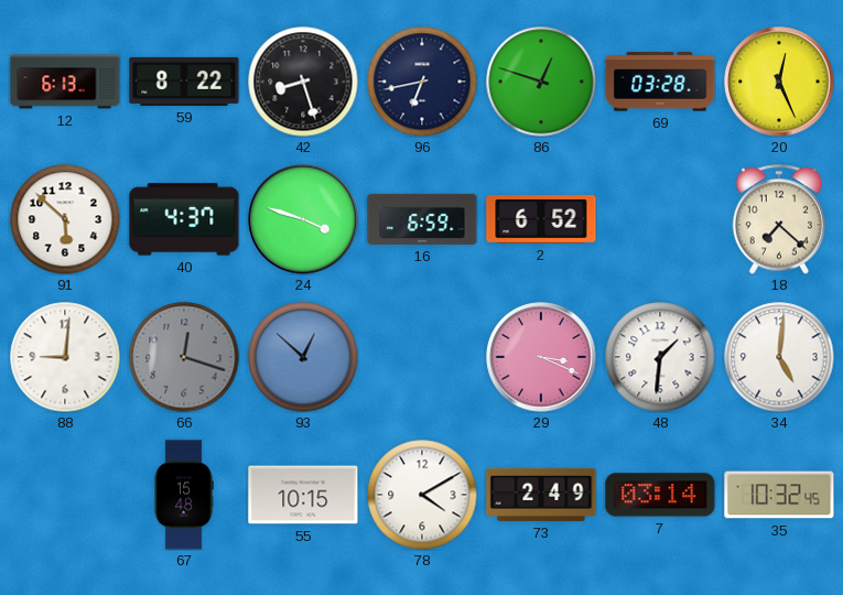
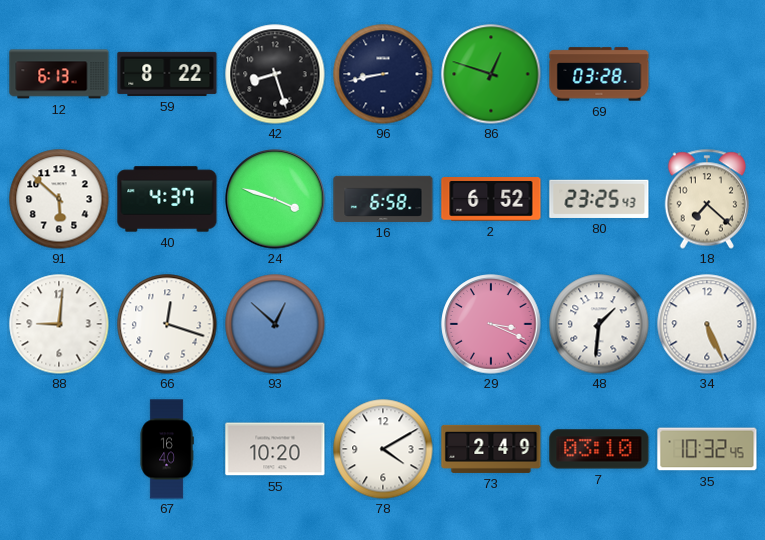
96: 6:43 -> 8:43
20: 12:26 -> none
16: 6:59 -> 6:58
80: none -> 23:25
66 dial: grey -> white
34: 5:01 -> 5:26
67: 15:48 -> 16:40
55: 10:15 -> 10:20
7: 03:14 -> 03:10
